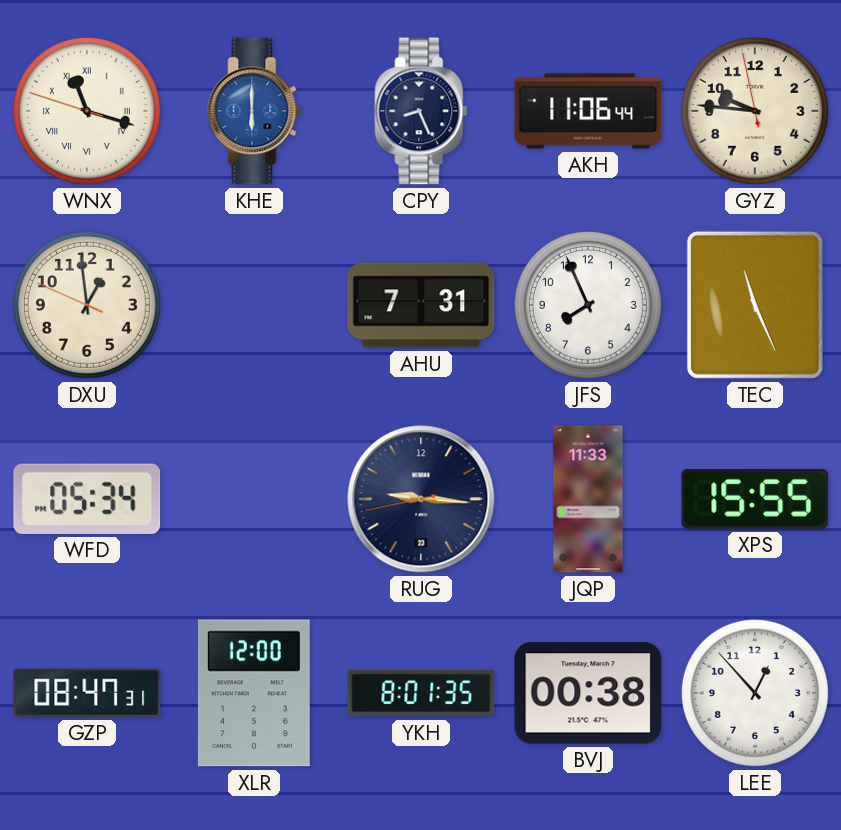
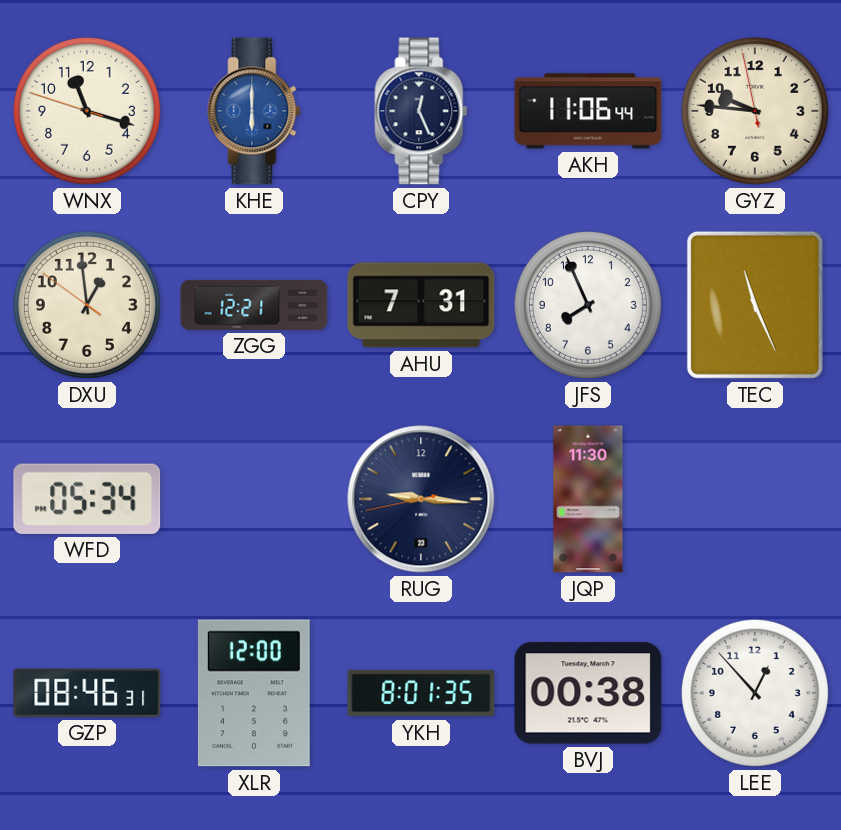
WNX numerals: Roman -> Arabic
CPY: 8:26 -> 12:26
DXU: 12:58:49 -> 12:58:51
ZGG: none -> 12:21
JQP: 11:33 -> 11:30
XPS: 15:55 -> none
GZP: 08:47 -> 08:46
